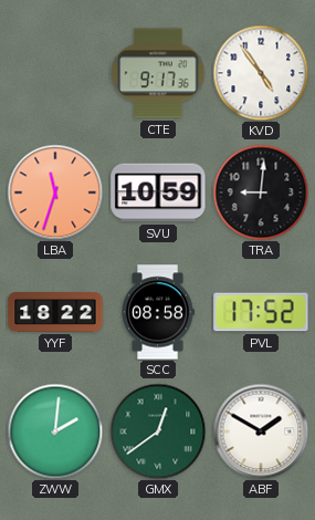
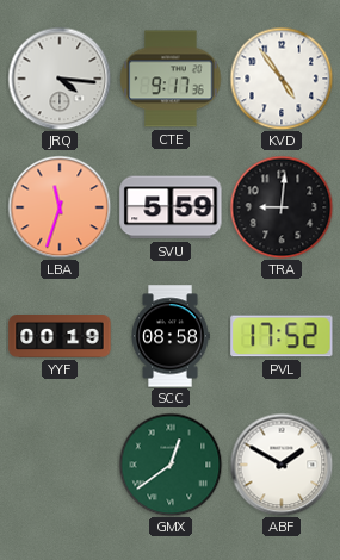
JRQ: none -> 4:16
SVU: 10:59 -> 5:59
YYF: 18:22 -> 00:19
ZWW: 2:01 -> none
